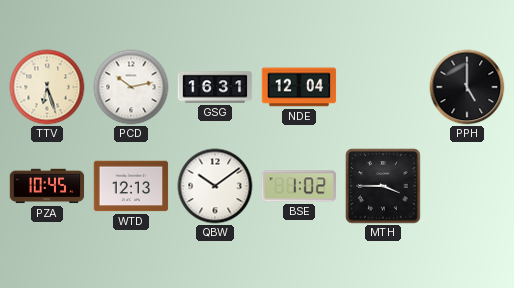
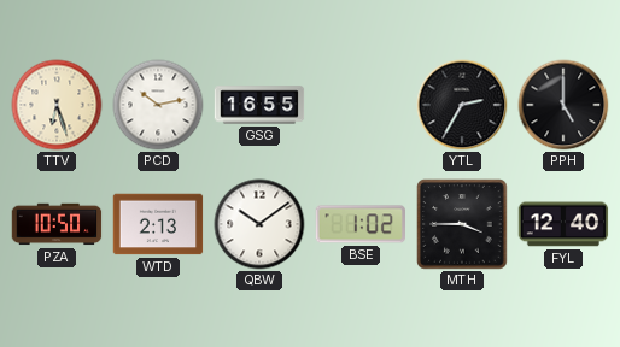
GSG: 16:31 -> 16:55
NDE: 12:04 -> none
YTL: none -> 2:35
PZA: 10:45 -> 10:50
WTD: 12:13 -> 2:13
FYL: none -> 12:40
